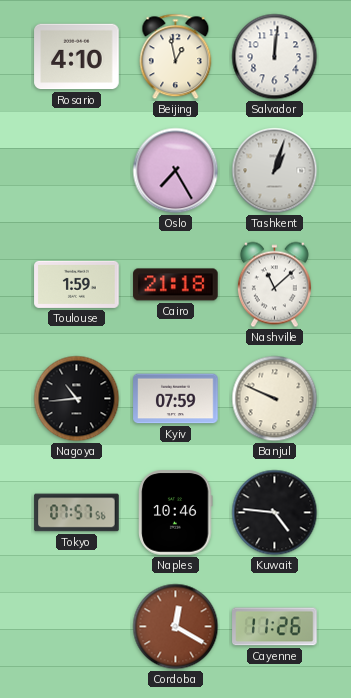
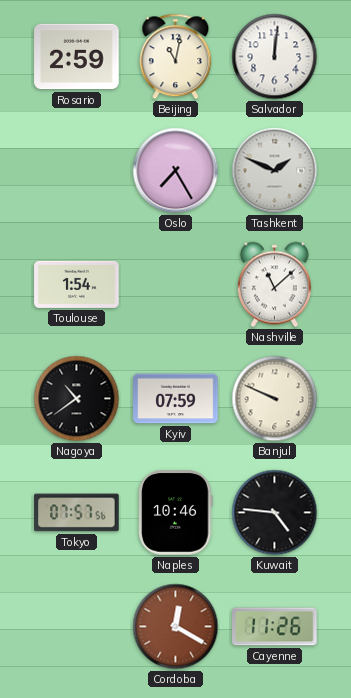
Rosario: 4:10 -> 2:59
Beijing: 12:58 -> 11:02
Tashkent: 1:03 -> 1:49
Toulouse: 1:59 -> 1:54
Cairo: 21:18 -> none
Nagoya: 10:44 -> 10:39
